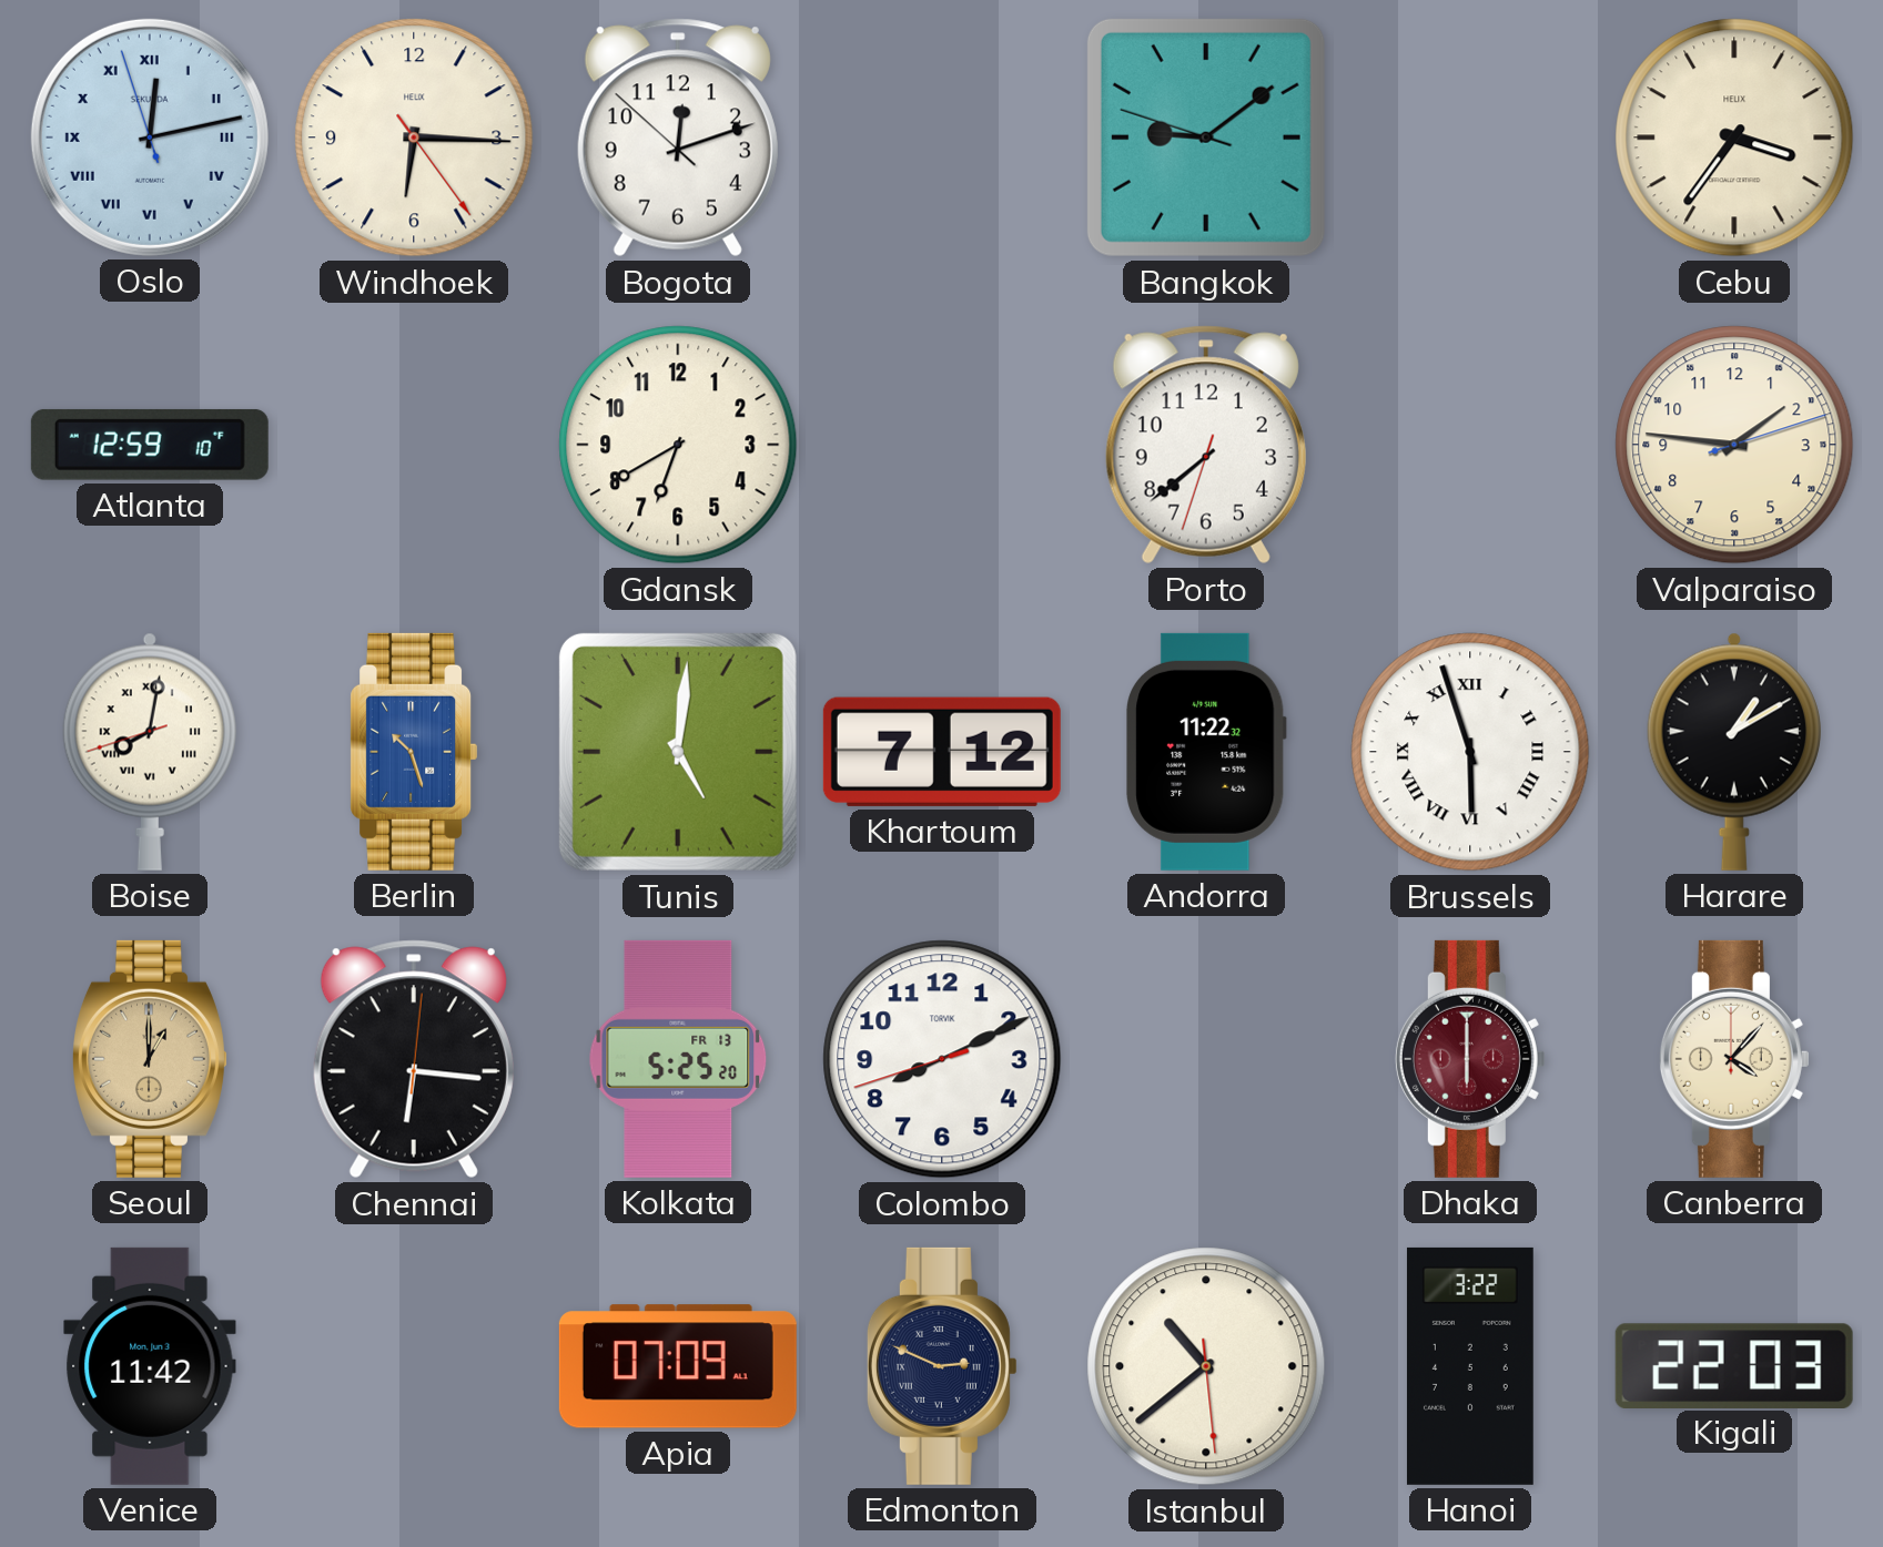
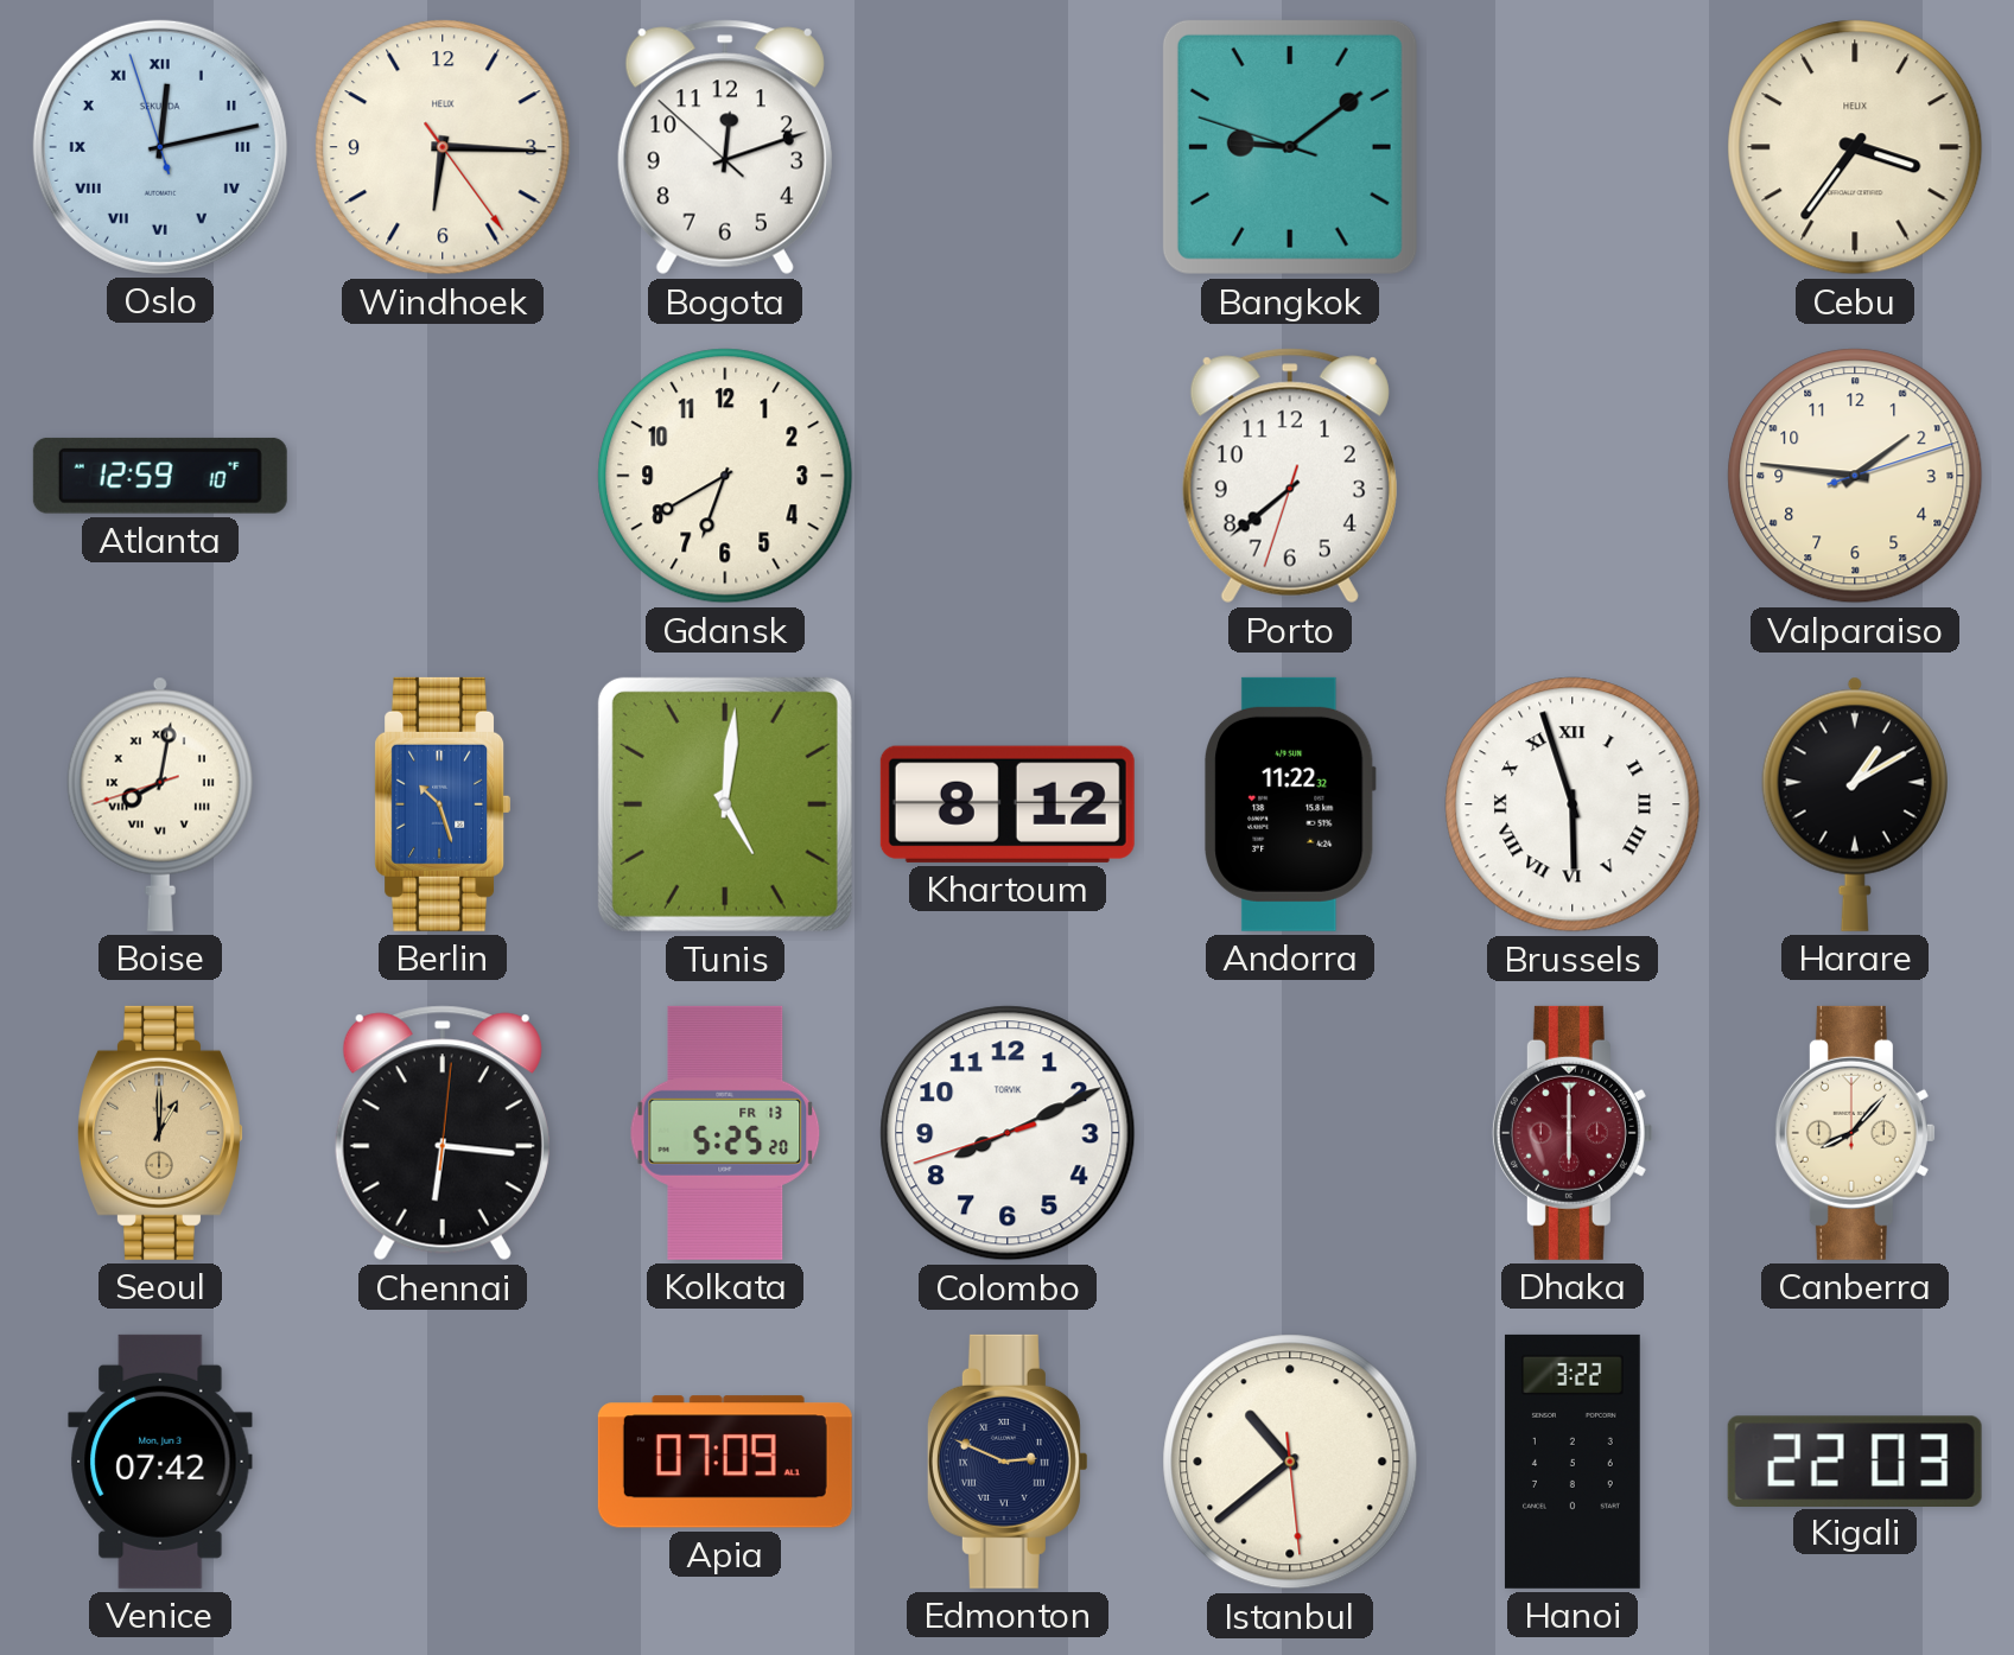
Khartoum: 7:12 -> 8:12
Canberra: 4:07 -> 8:07
Venice: 11:42 -> 07:42
